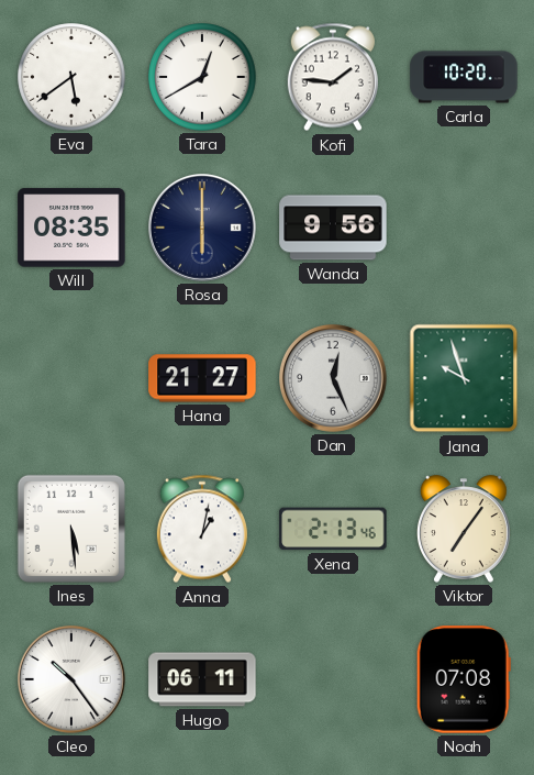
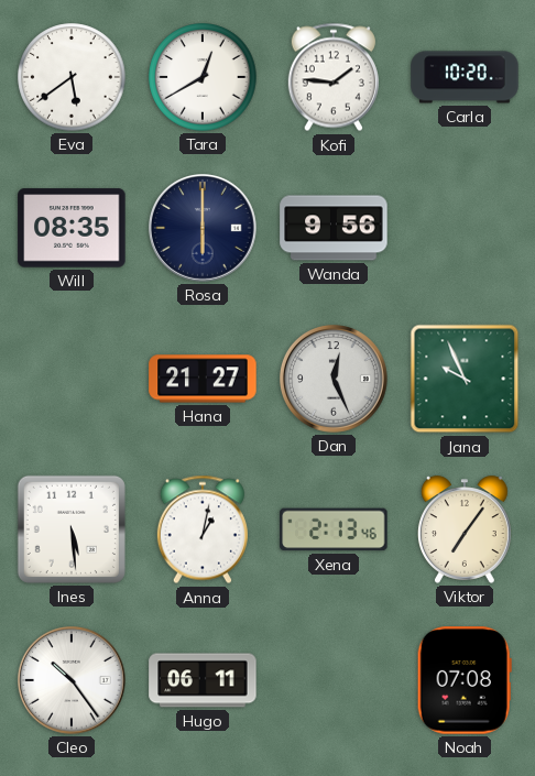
Jana: 9:57 -> 9:56
